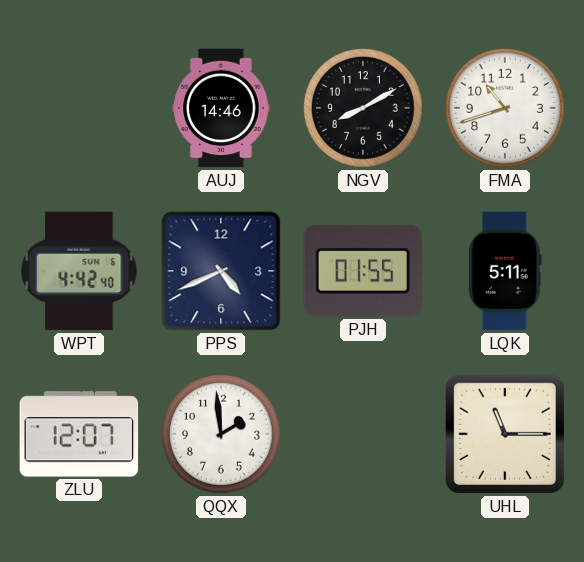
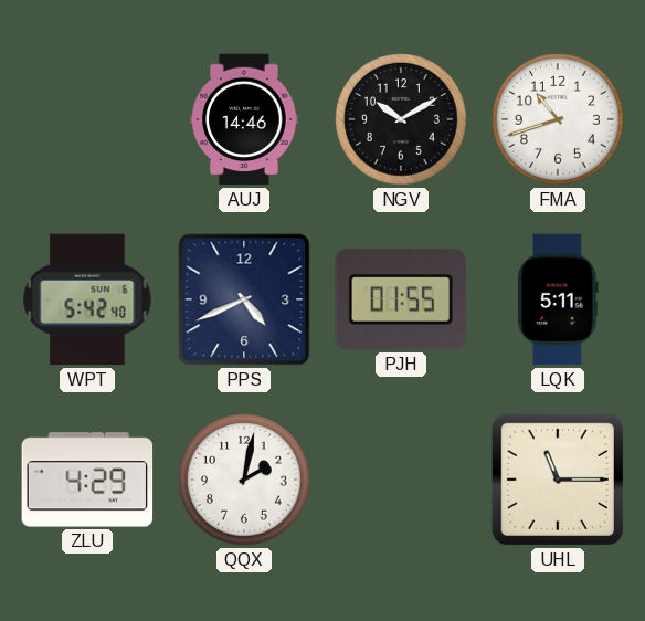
NGV: 8:10 -> 10:10
WPT: 4:42 -> 5:42
ZLU: 12:07 -> 4:29
QQX: 1:59 -> 2:02
